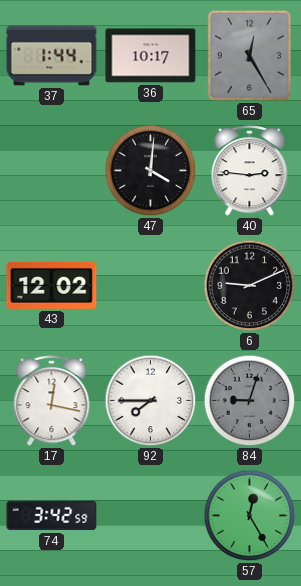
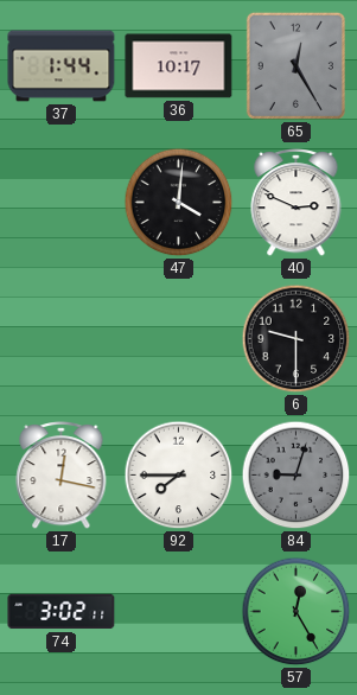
40: 2:46 -> 2:49
43: 12:02 -> none
6: 9:11 -> 9:30
74: 3:42 -> 3:02
